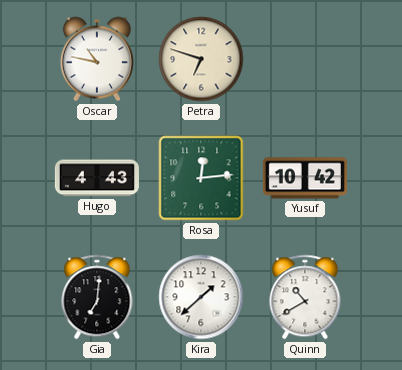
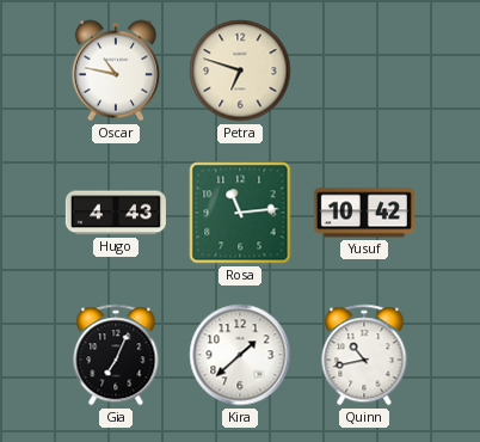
Rosa: 12:14 -> 11:14
Gia: 7:01 -> 7:04
Quinn: 10:40 -> 10:43
